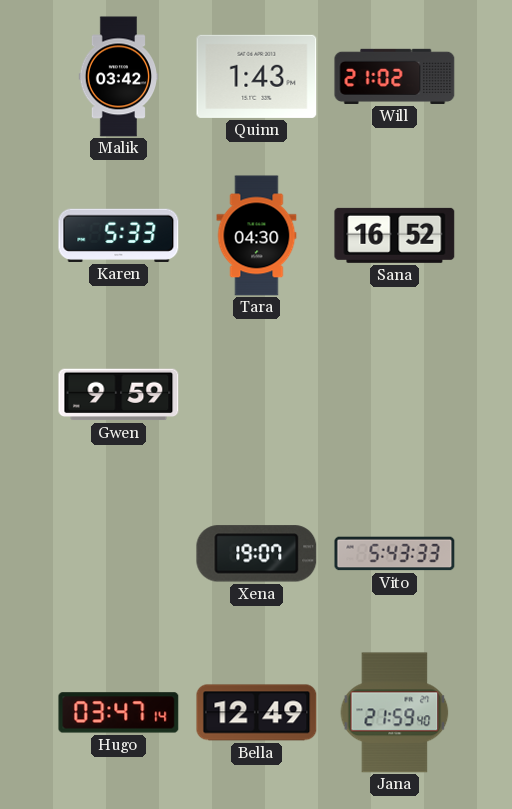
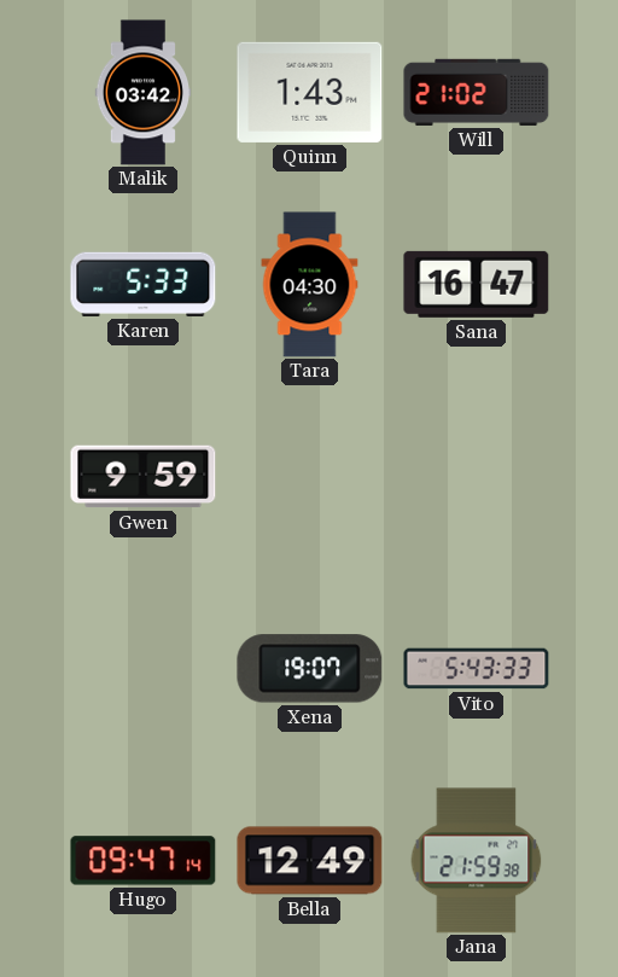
Sana: 16:52 -> 16:47
Hugo: 03:47 -> 09:47
Jana: 21:59:40 -> 21:59:38
